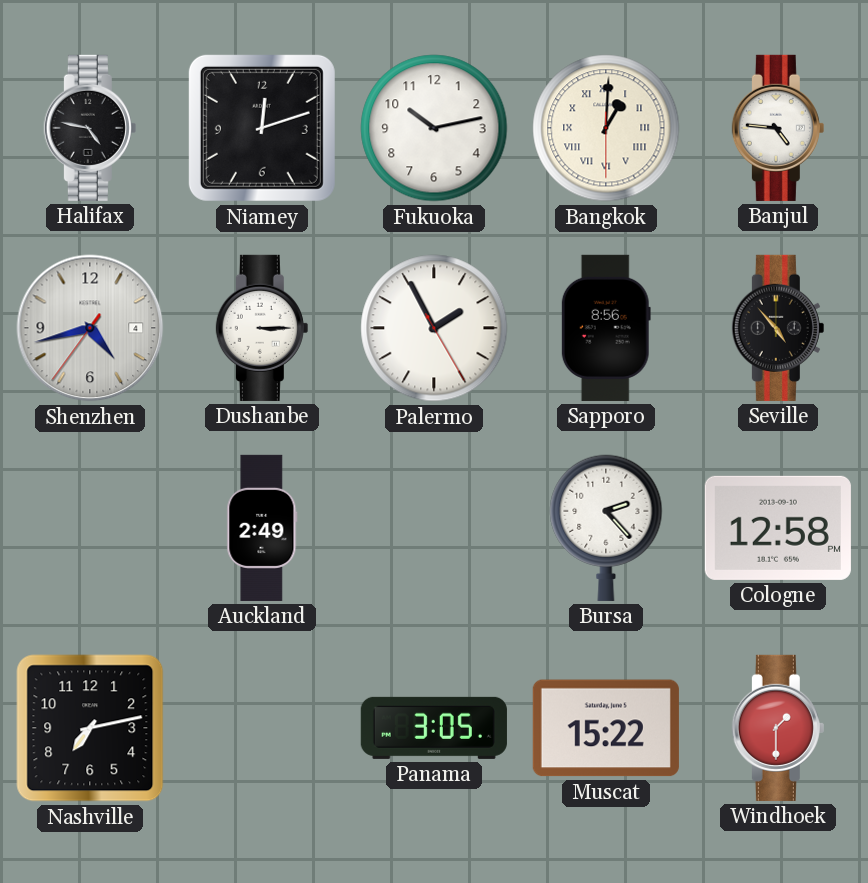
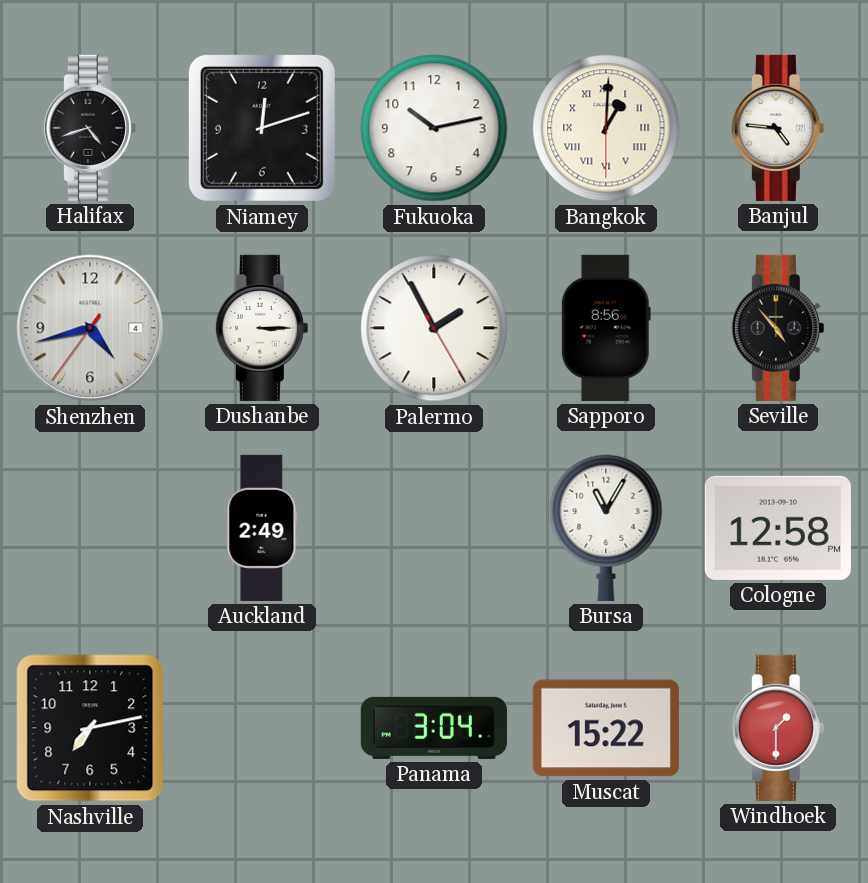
Halifax: 4:47 -> 4:42
Bursa: 2:23 -> 11:05
Panama: 3:05 -> 3:04
